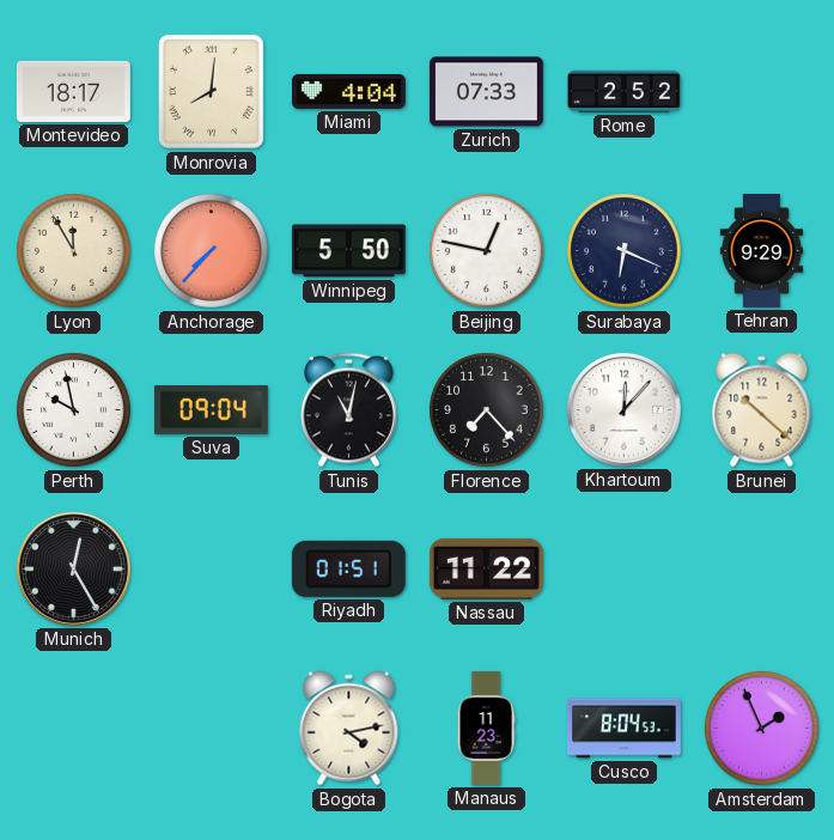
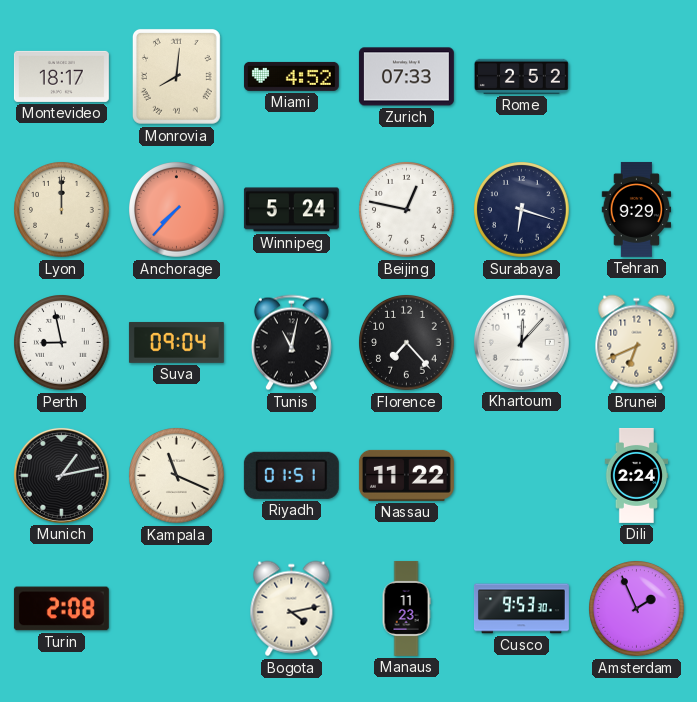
Miami: 4:04 -> 4:52
Lyon: 11:55 -> 12:00
Winnipeg: 5:50 -> 5:24
Surabaya: 6:19 -> 6:18
Perth: 9:58 -> 8:58
Brunei: 10:22 -> 6:41
Munich: 12:25 -> 1:13
Kampala: none -> 11:19
Dili: none -> 2:24
Turin: none -> 2:08
Cusco: 8:04 -> 9:53
